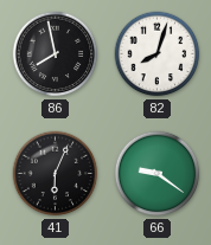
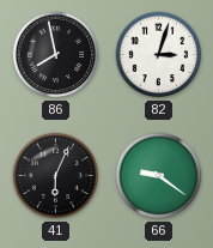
82: 8:03 -> 3:03
